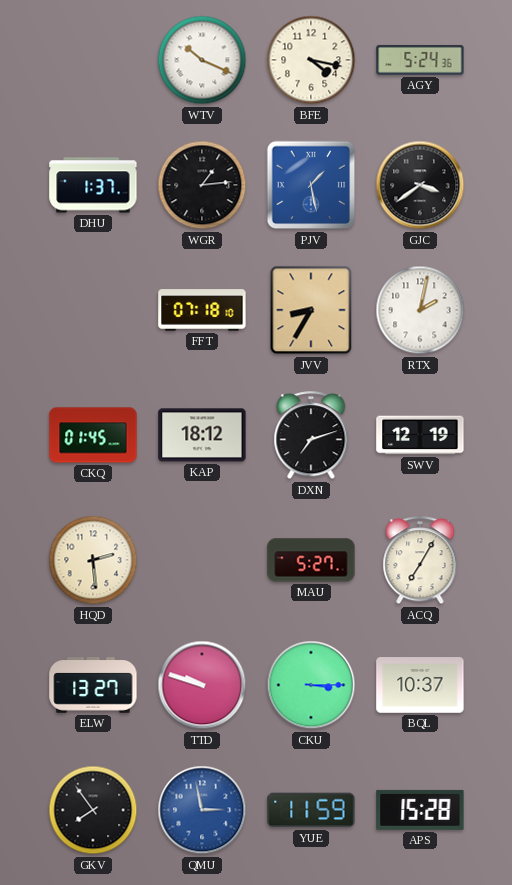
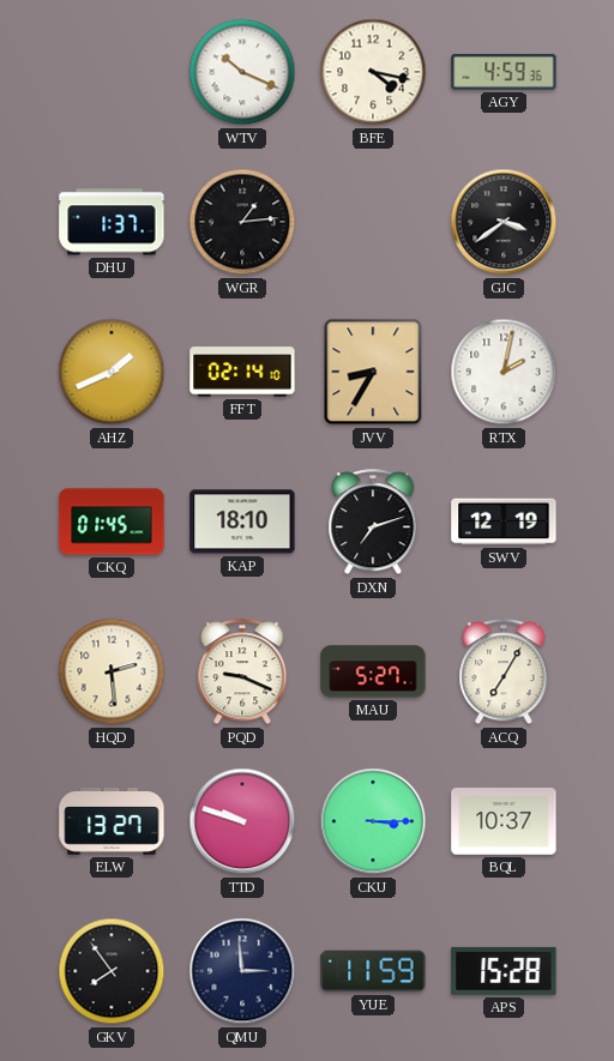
AGY: 5:24 -> 4:59
PJV: 1:28 -> none
AHZ: none -> 1:41
FFT: 07:18 -> 02:14
KAP: 18:12 -> 18:10
PQD: none -> 9:19
QMU: 2:58 -> 2:59
QMU dial: blue -> navy
